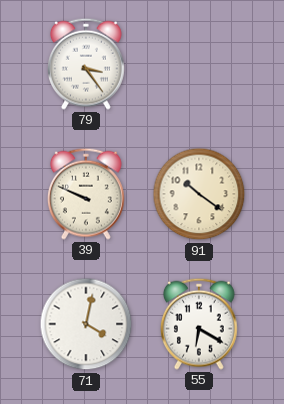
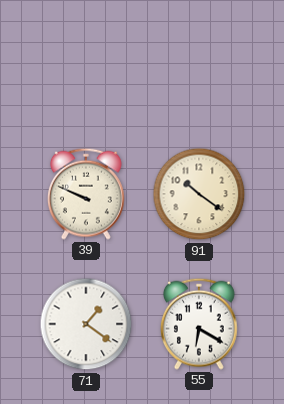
79: 3:24 -> none
71: 4:02 -> 1:21
